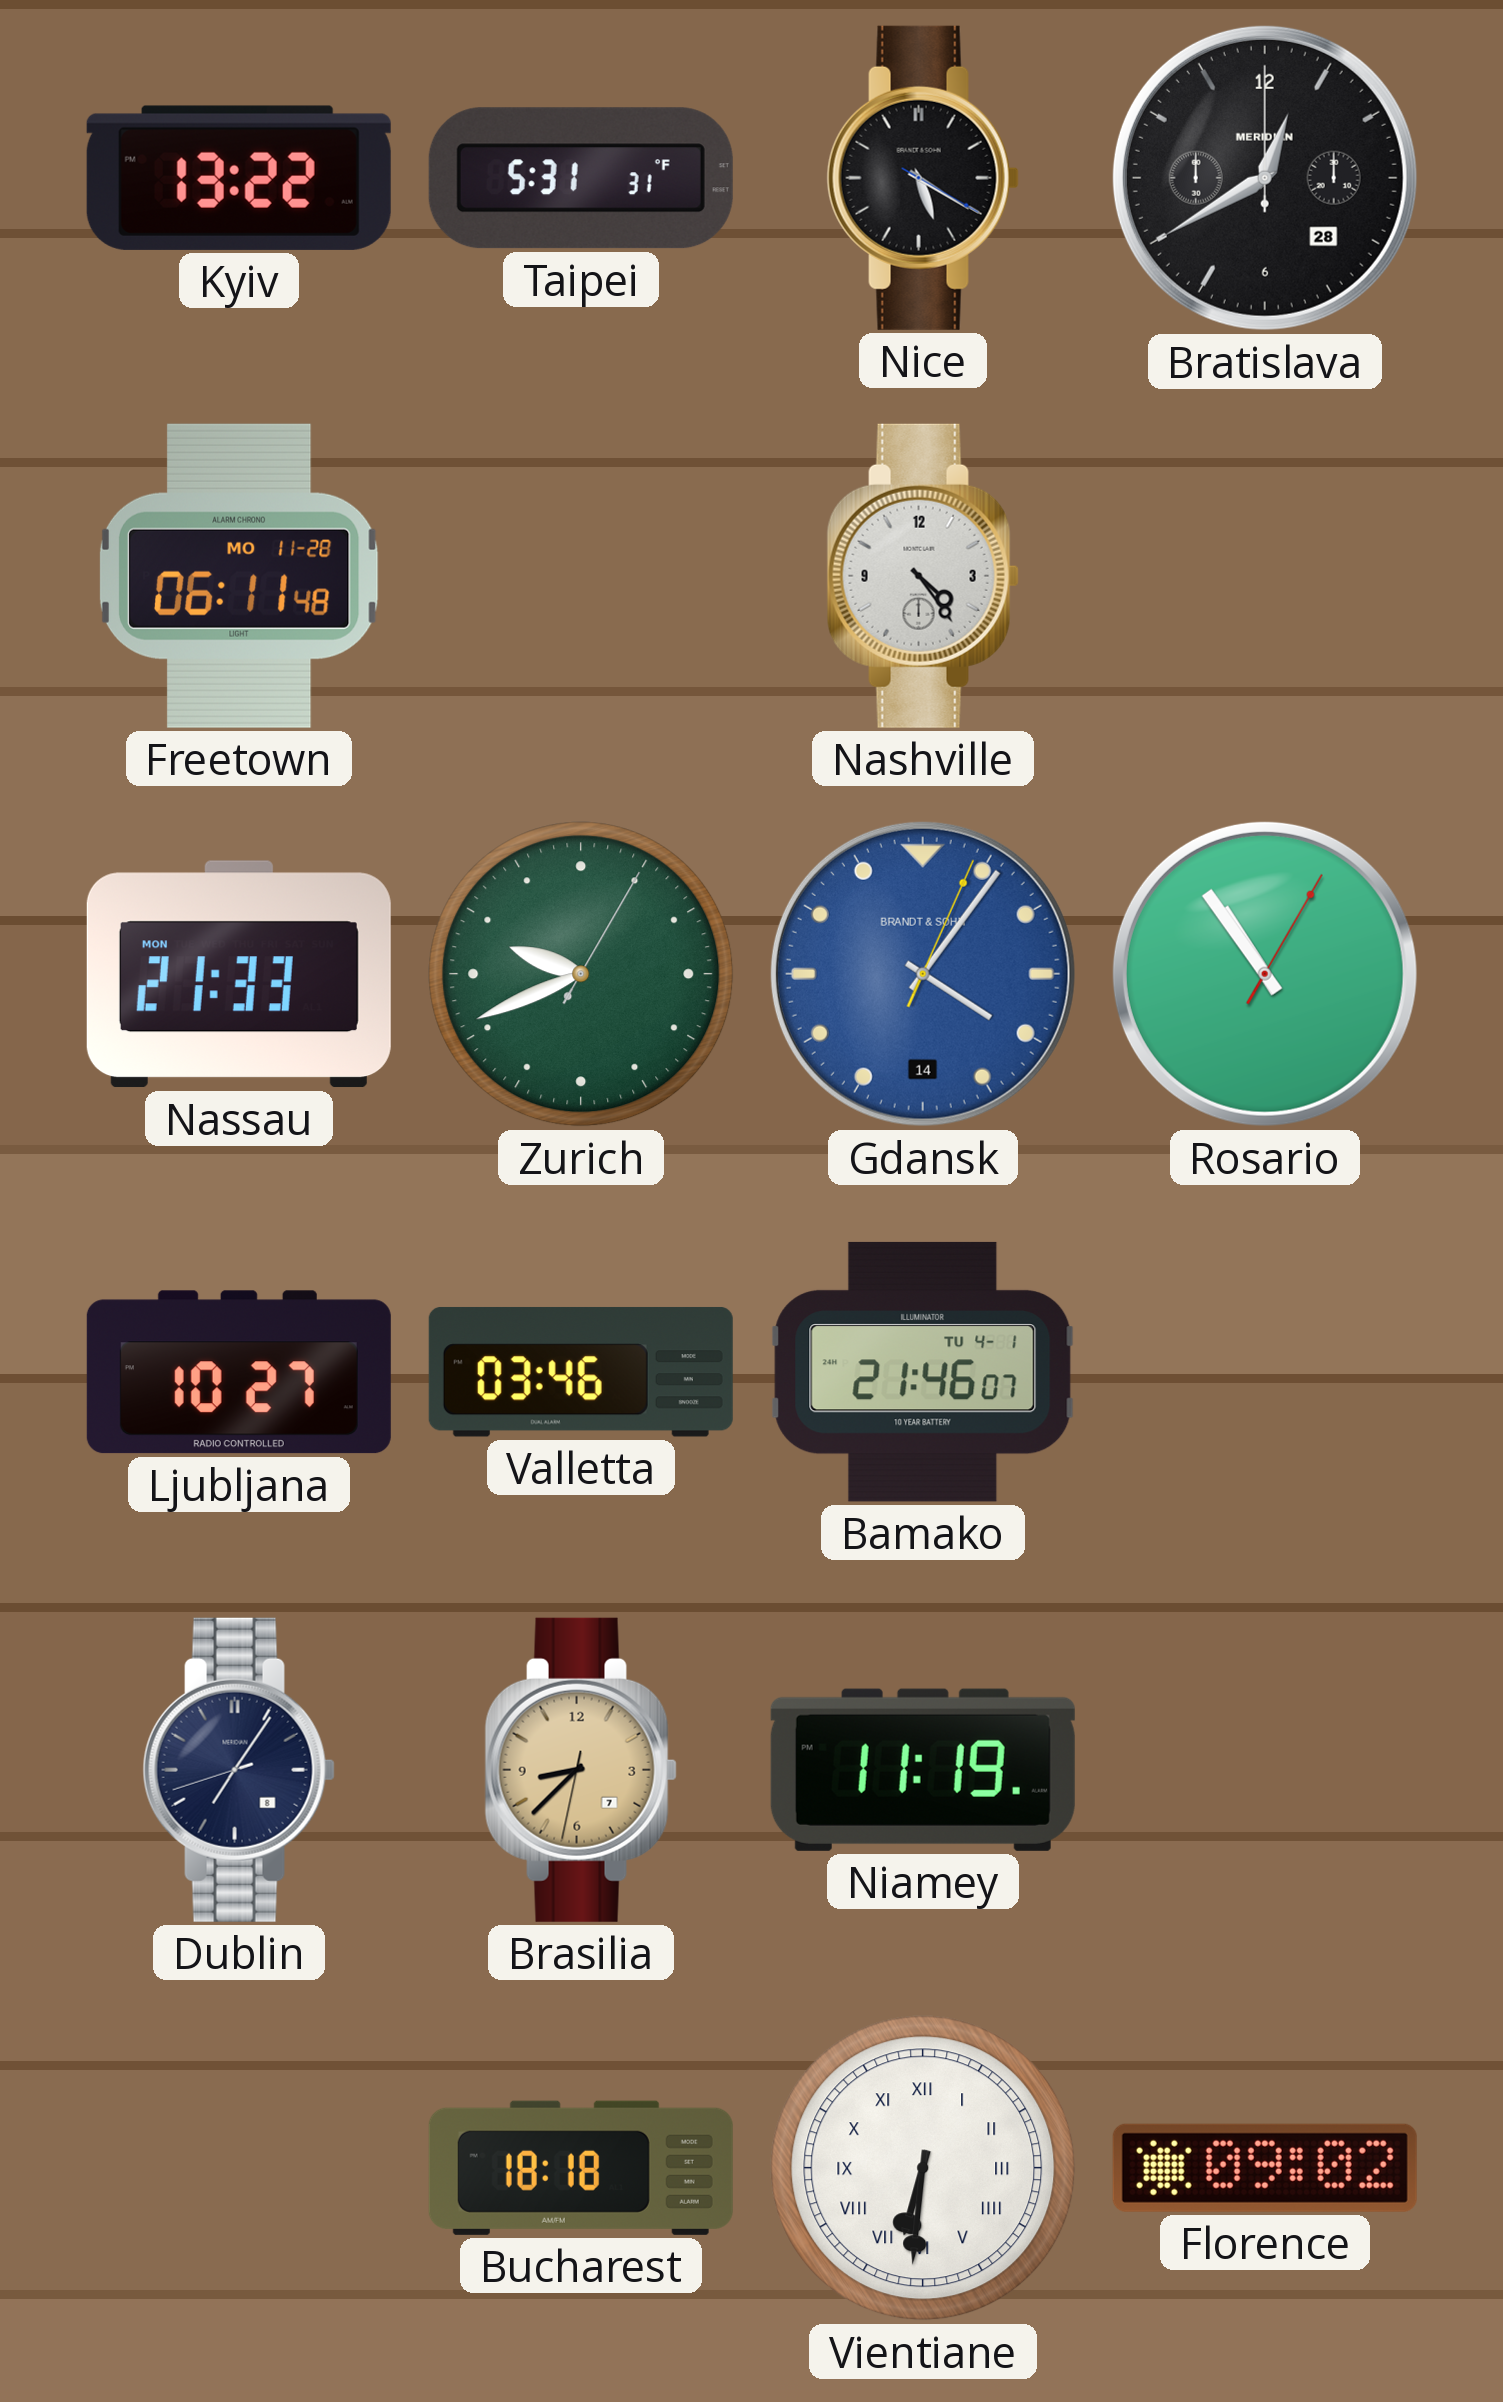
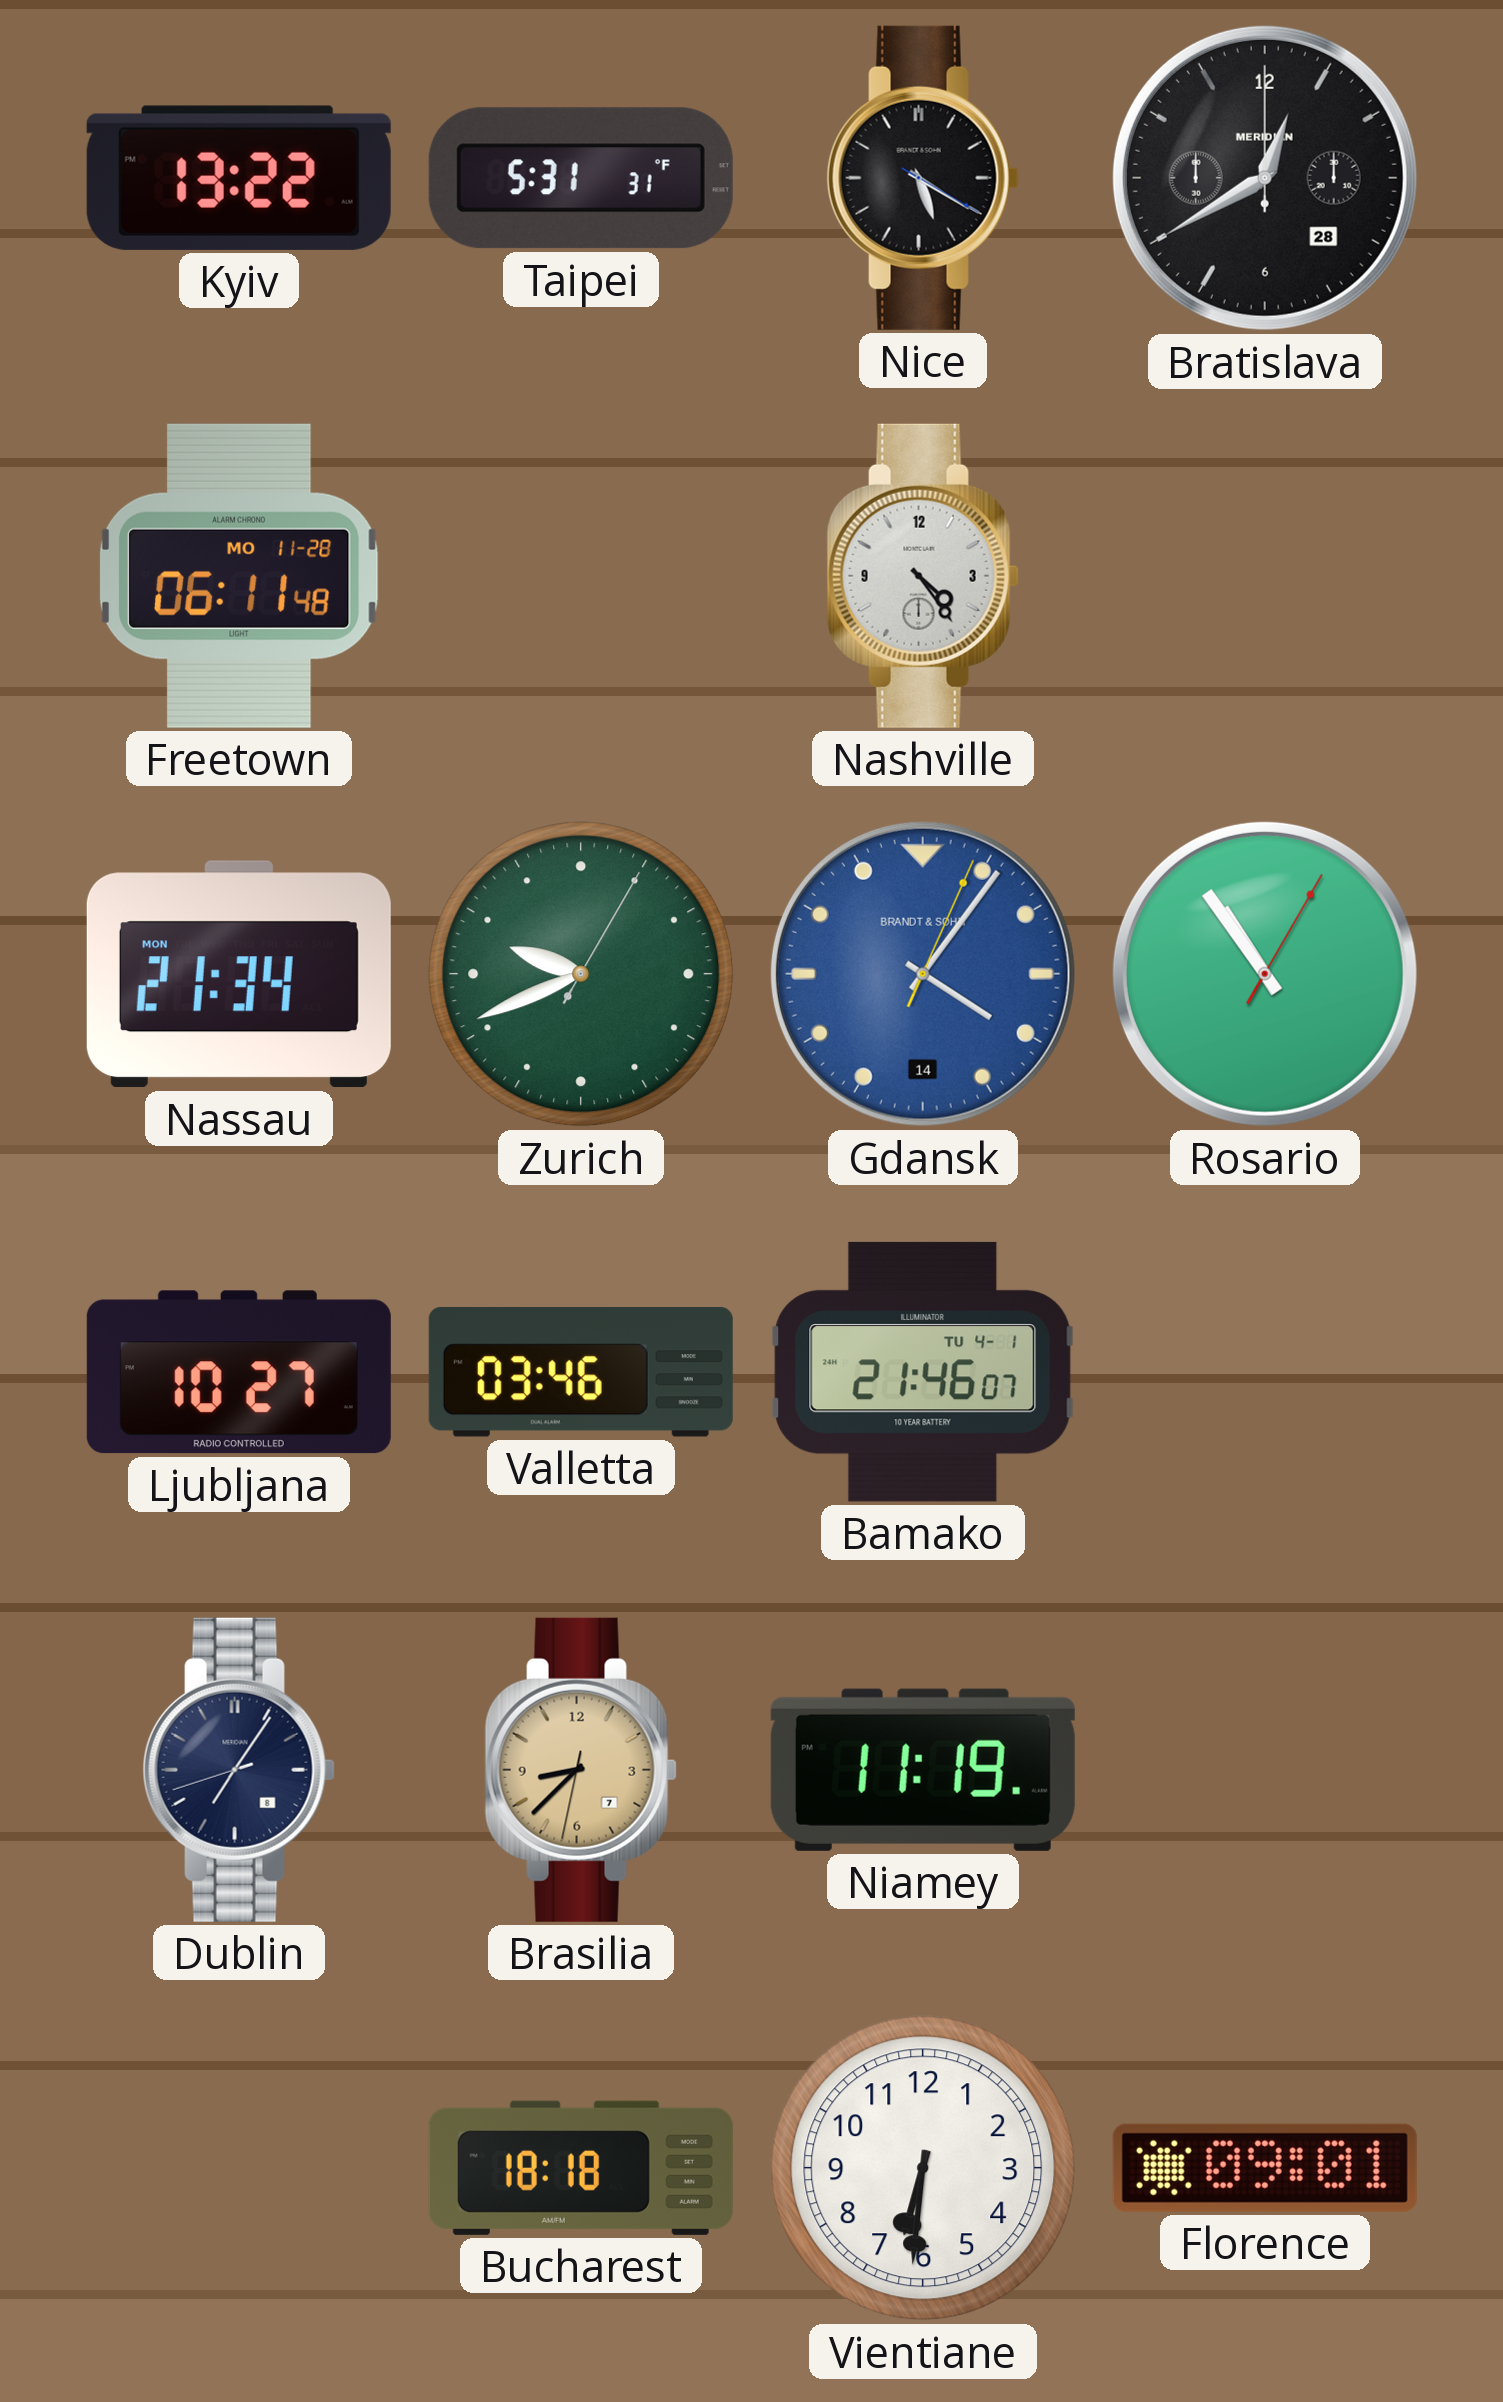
Nassau: 21:33 -> 21:34
Vientiane numerals: Roman -> Arabic
Florence: 09:02 -> 09:01
